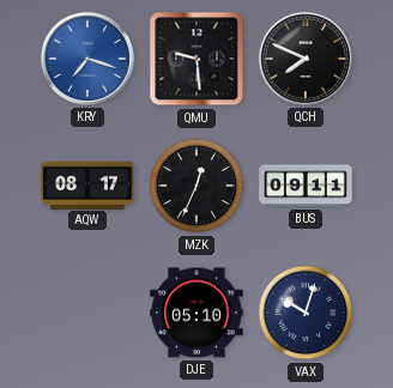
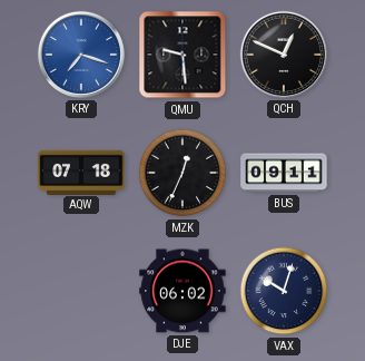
QCH: 7:49 -> 12:49
AQW: 08:17 -> 07:18
DJE: 05:10 -> 06:02
